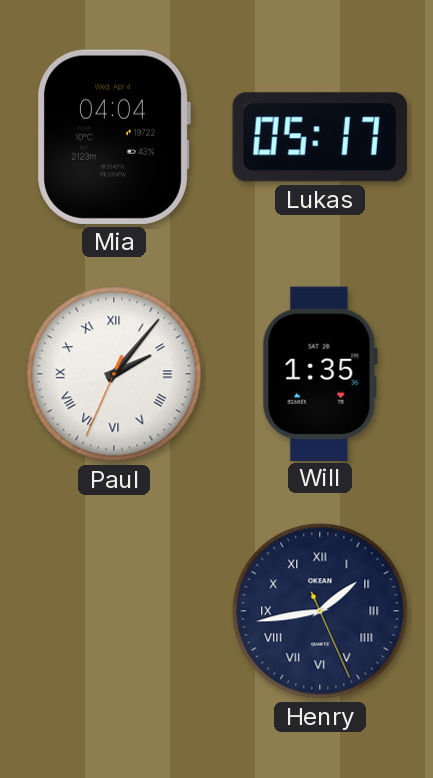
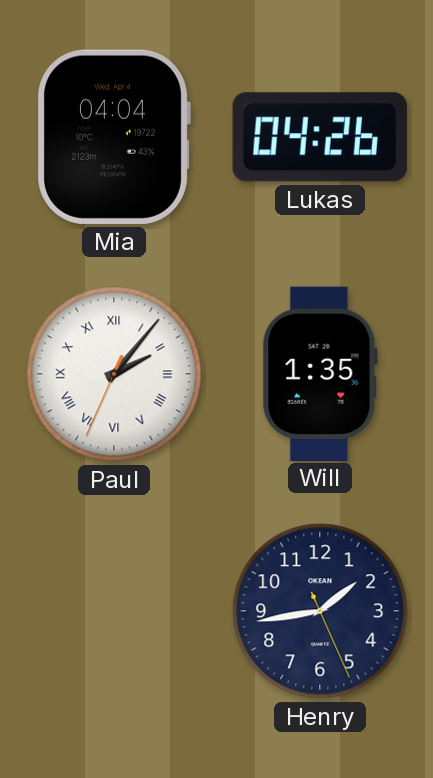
Lukas: 05:17 -> 04:26
Henry numerals: Roman -> Arabic
